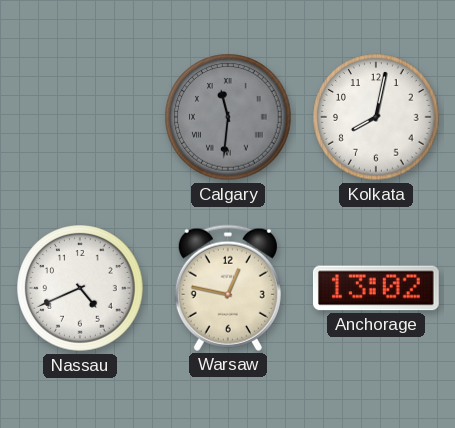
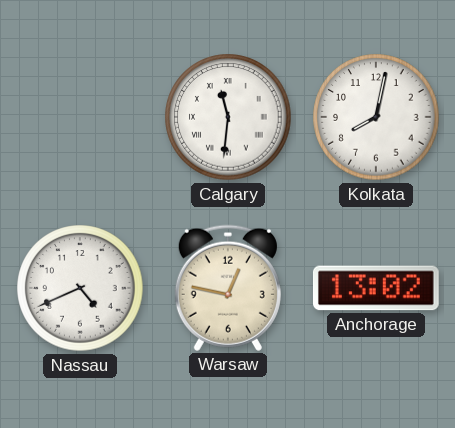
Calgary dial: grey -> white
